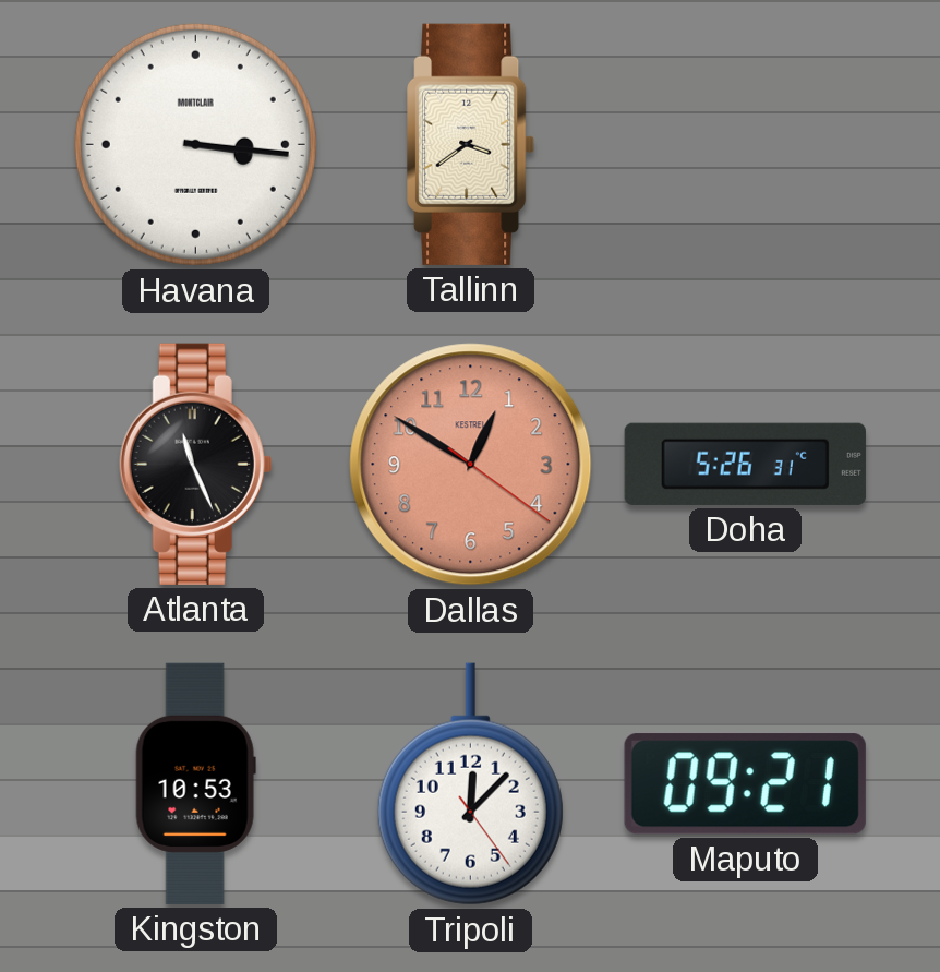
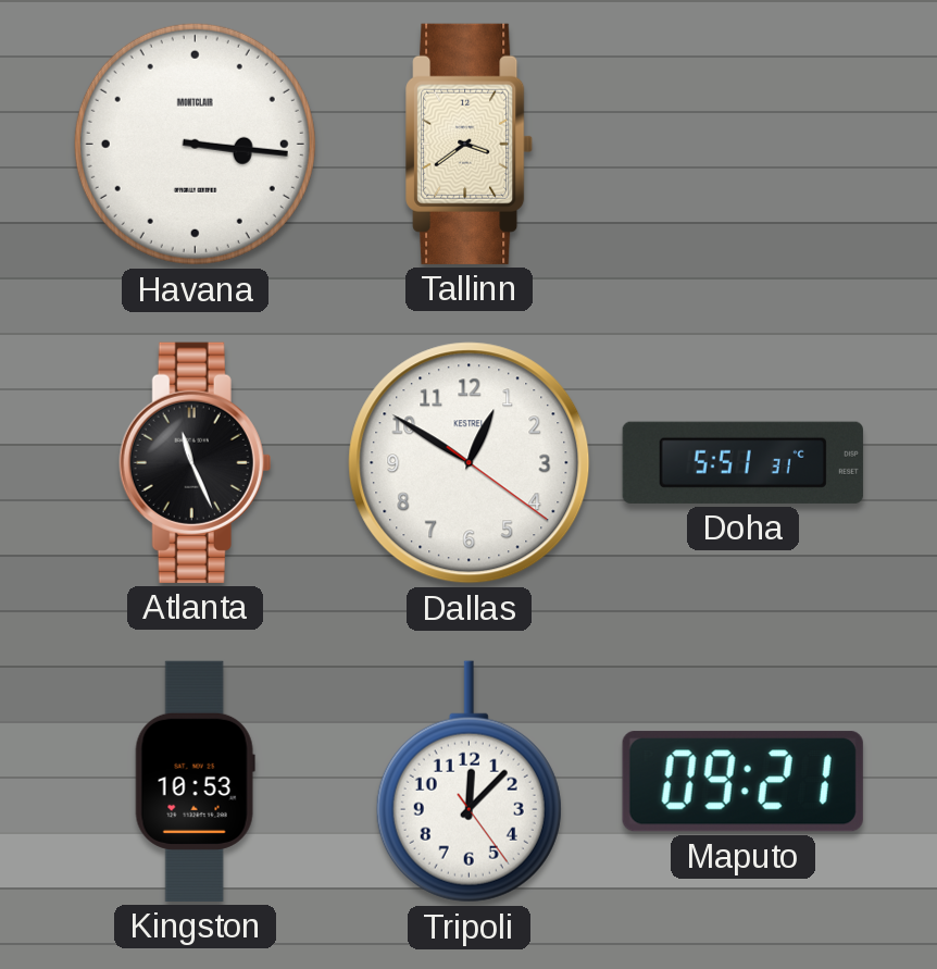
Dallas dial: salmon -> white
Doha: 5:26 -> 5:51
